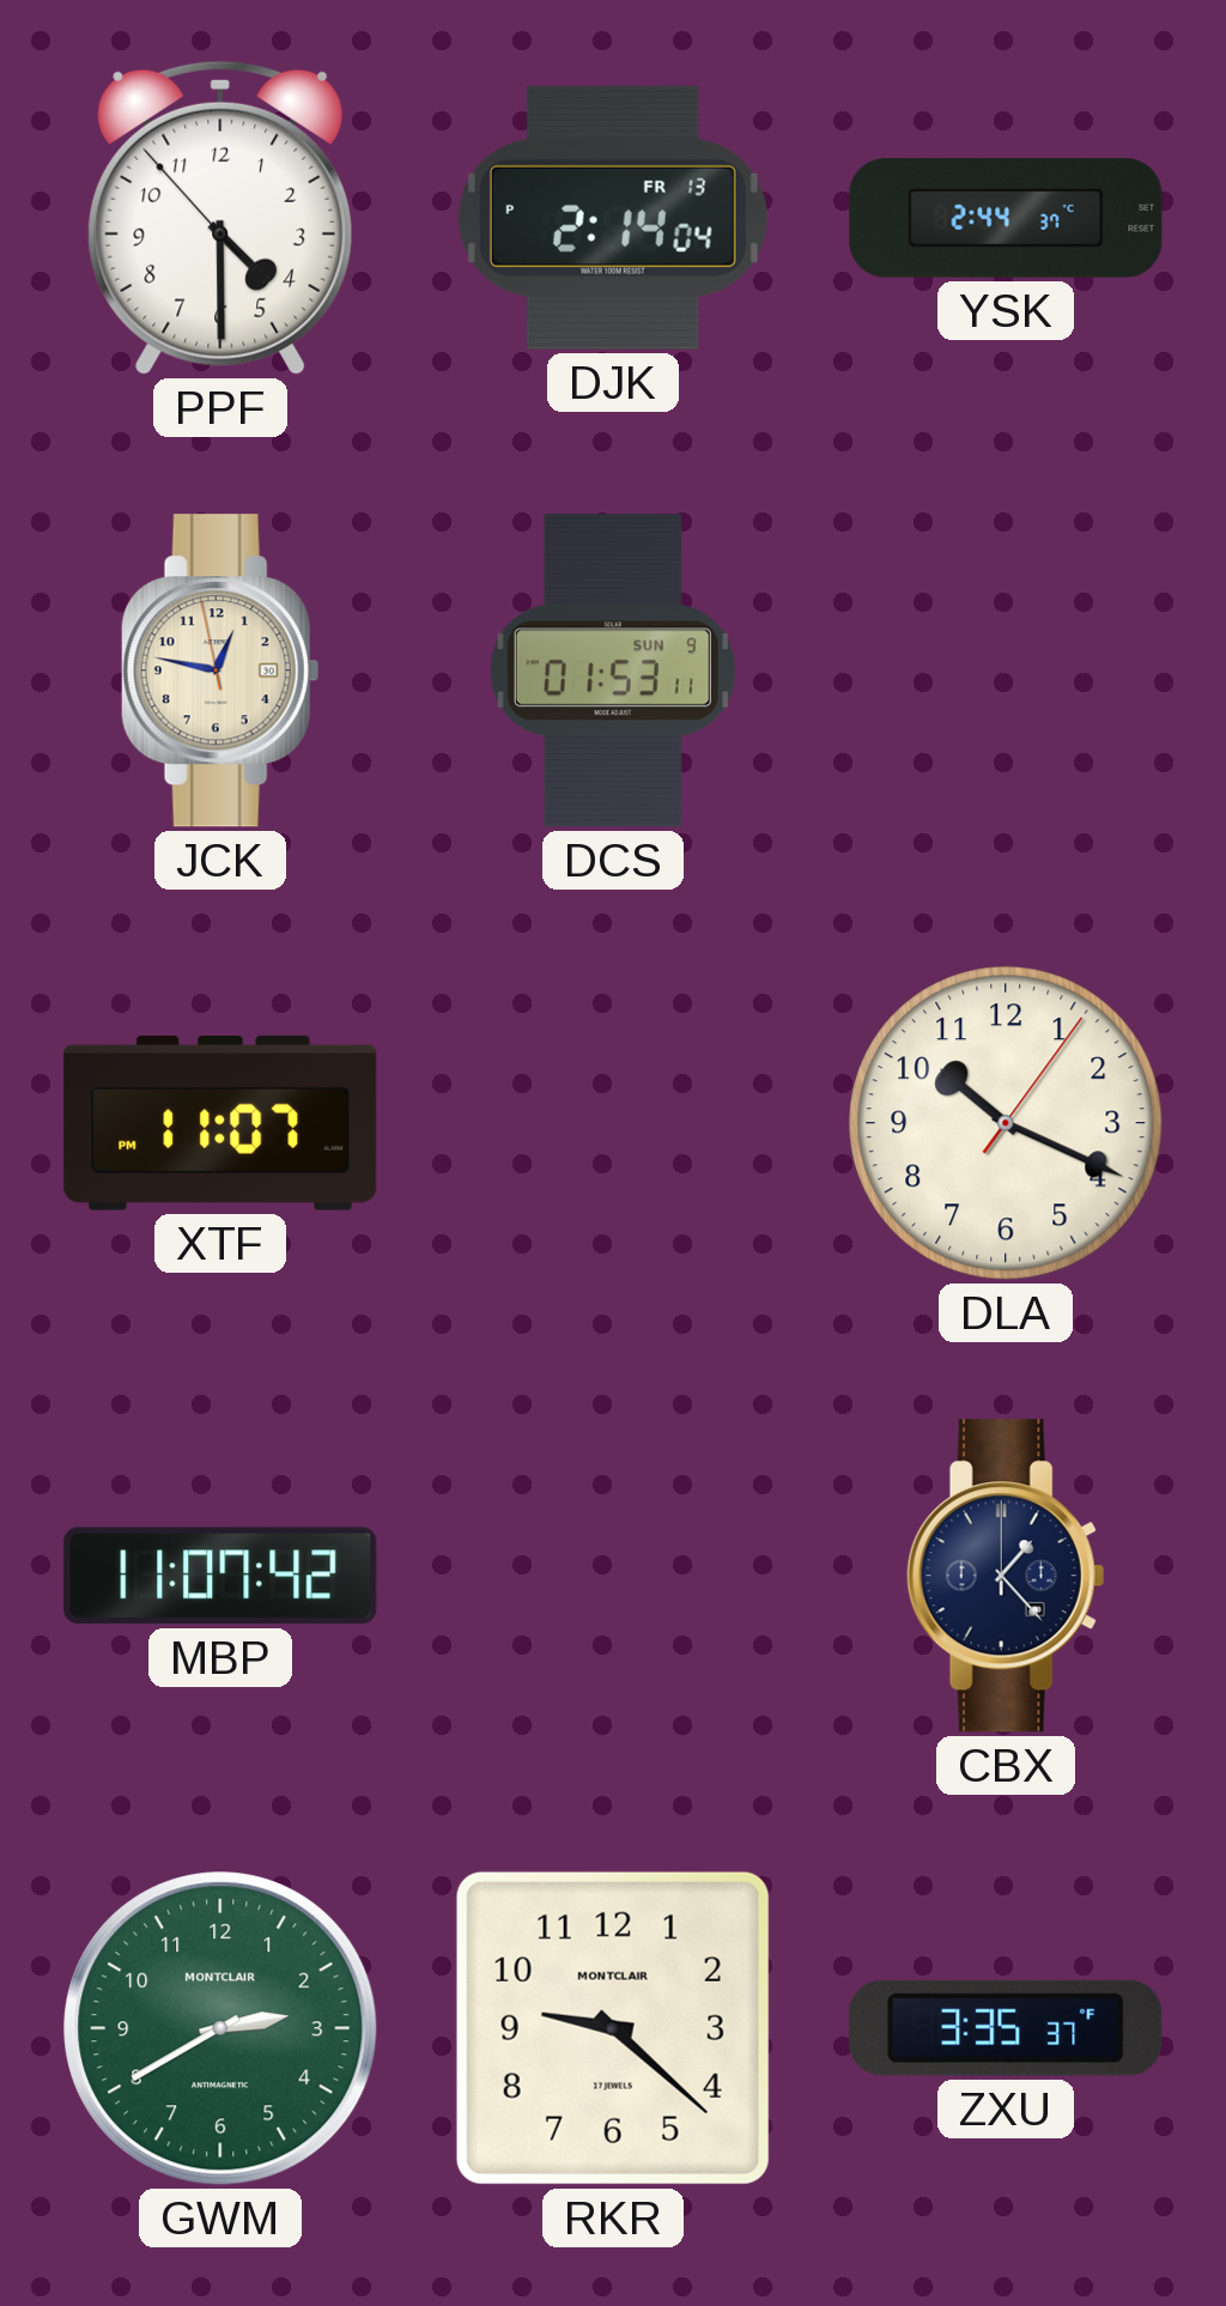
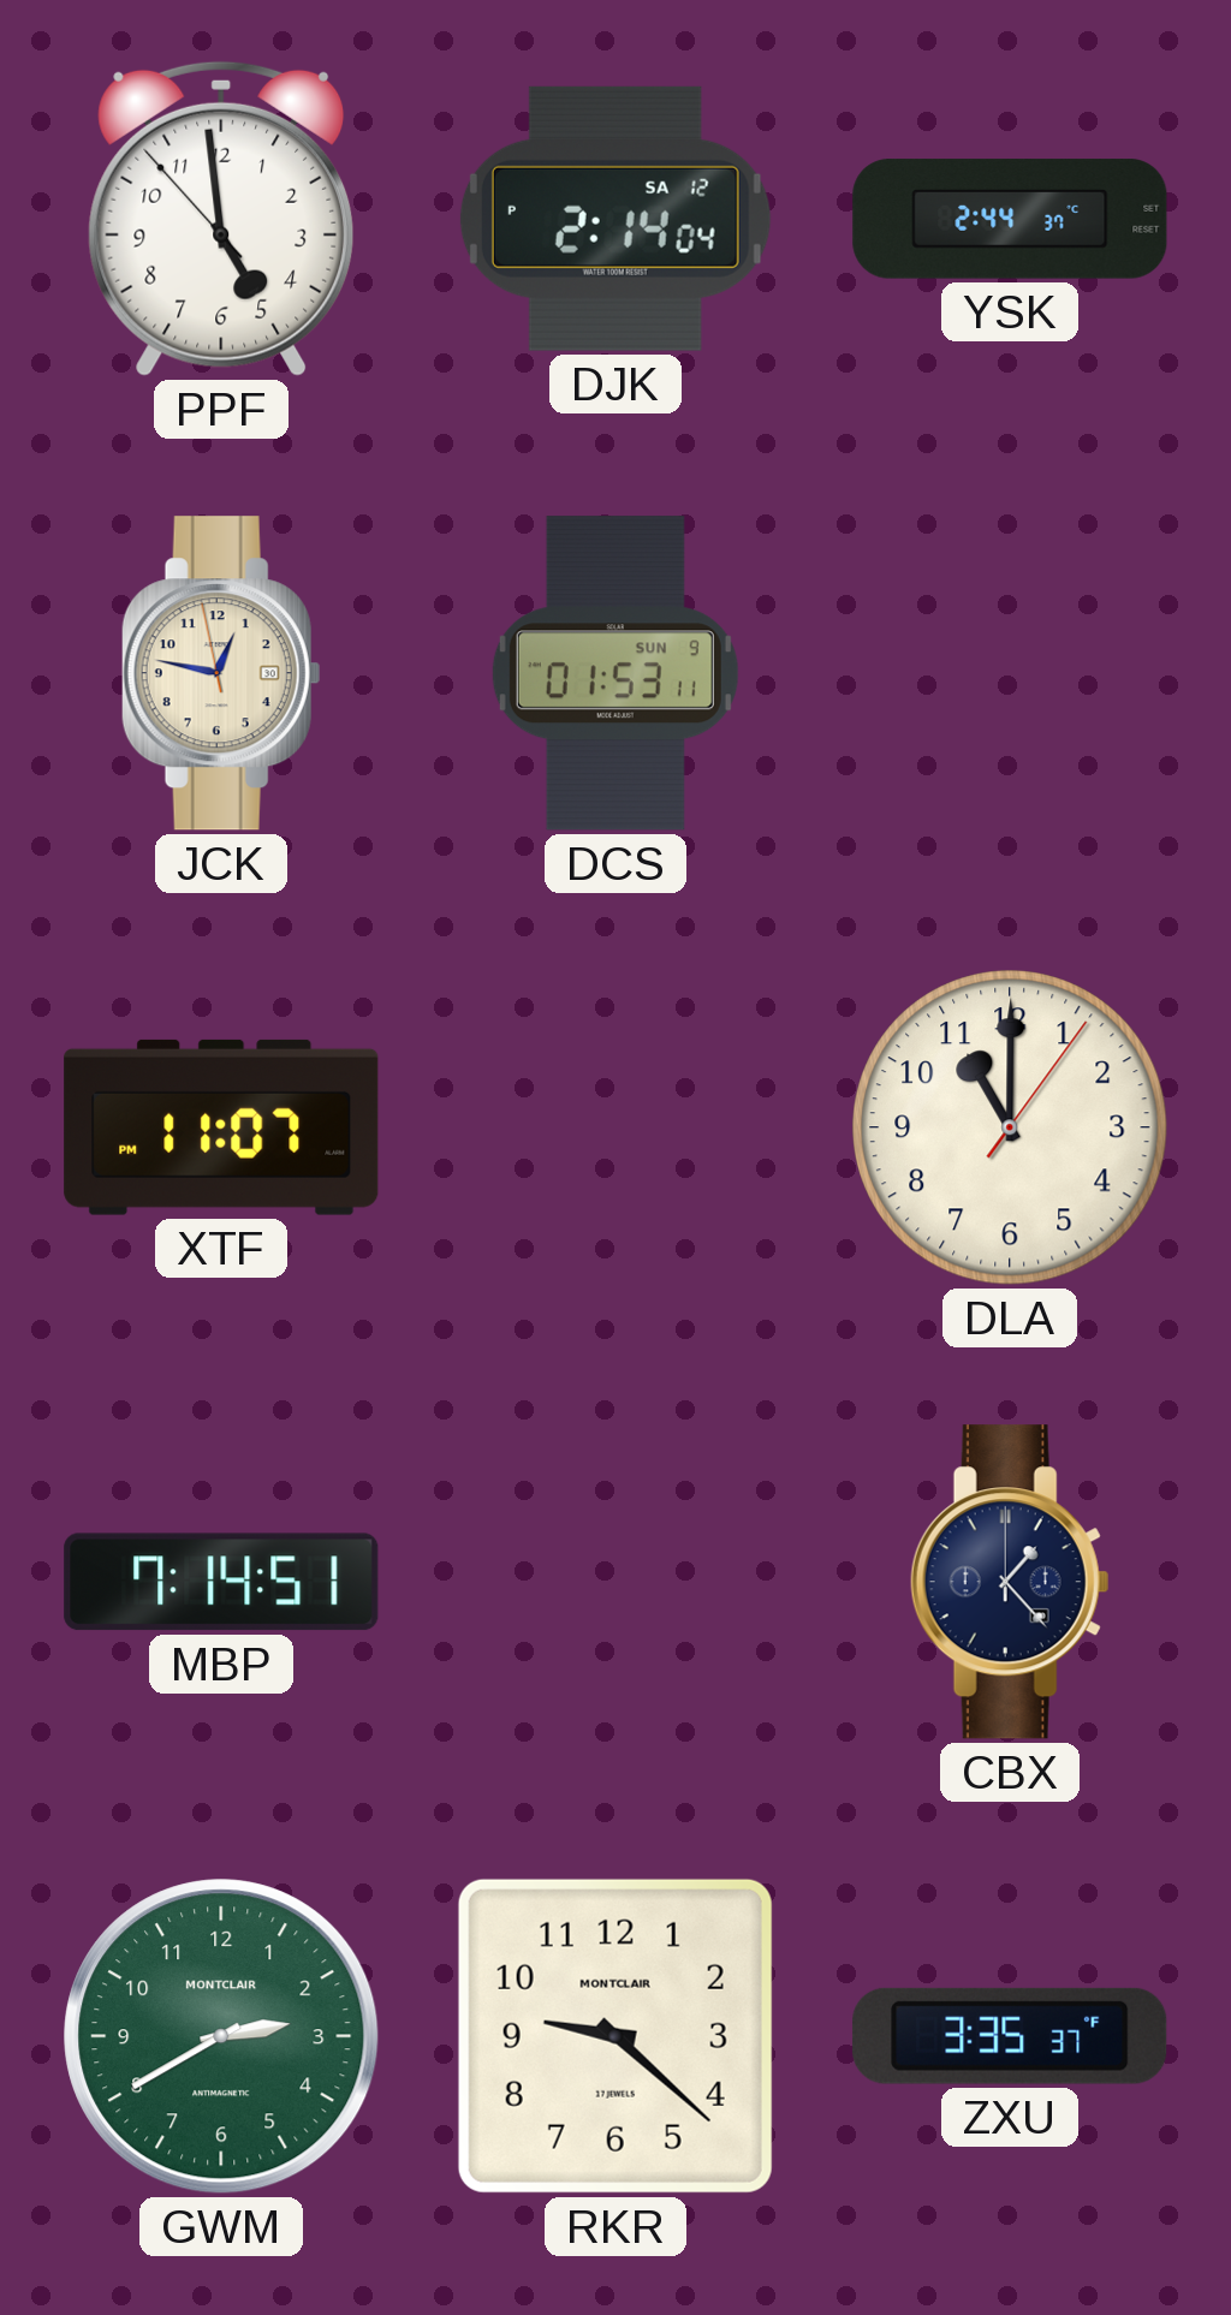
PPF: 4:29 -> 4:58
DJK date: FR 13 -> SA 12
DLA: 10:19 -> 11:00
MBP: 11:07 -> 7:14
